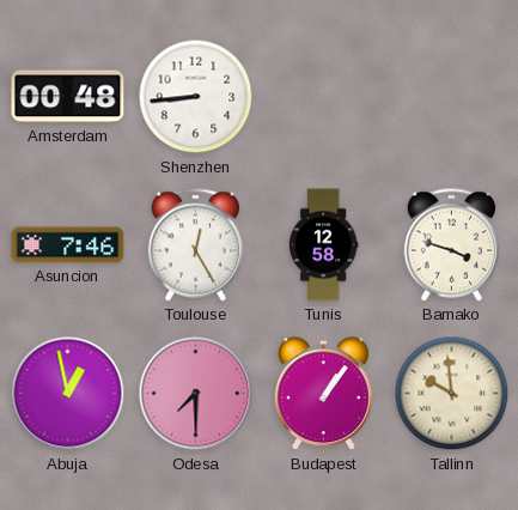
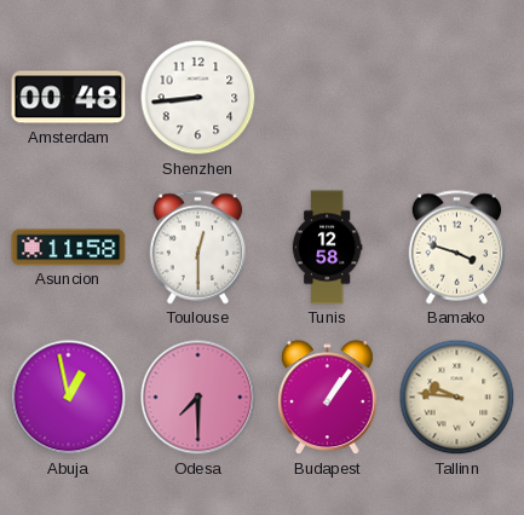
Asuncion: 7:46 -> 11:58
Toulouse: 12:25 -> 12:30
Tallinn: 9:59 -> 9:46
